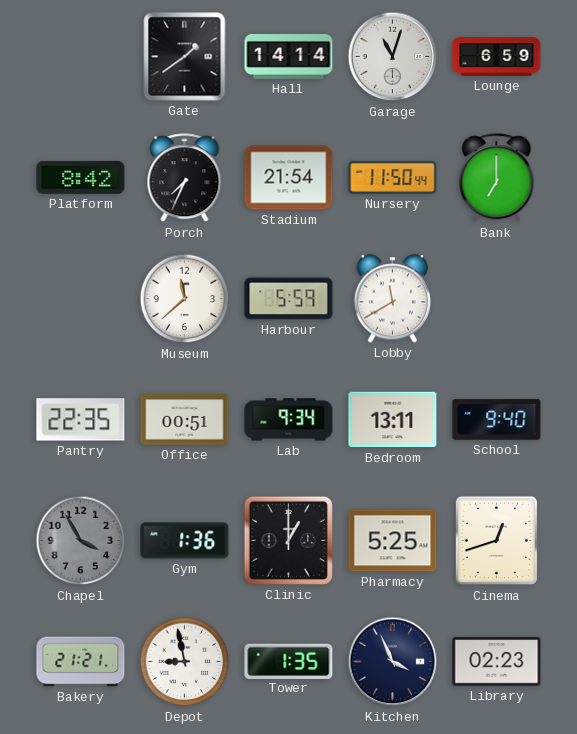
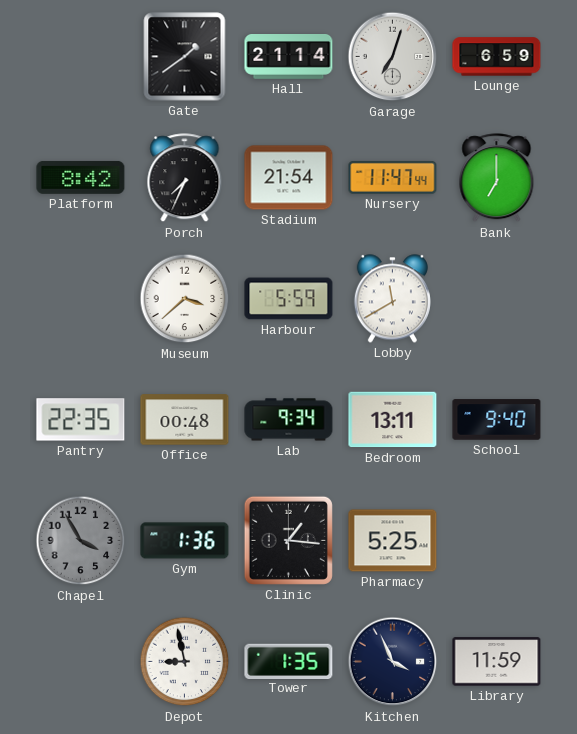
Hall: 14:14 -> 21:14
Garage: 11:03 -> 7:03
Nursery: 11:50 -> 11:47
Museum: 11:38 -> 3:38
Office: 00:51 -> 00:48
Clinic: 1:00 -> 1:16
Cinema: 12:42 -> none
Bakery: 21:21 -> none
Library: 02:23 -> 11:59
